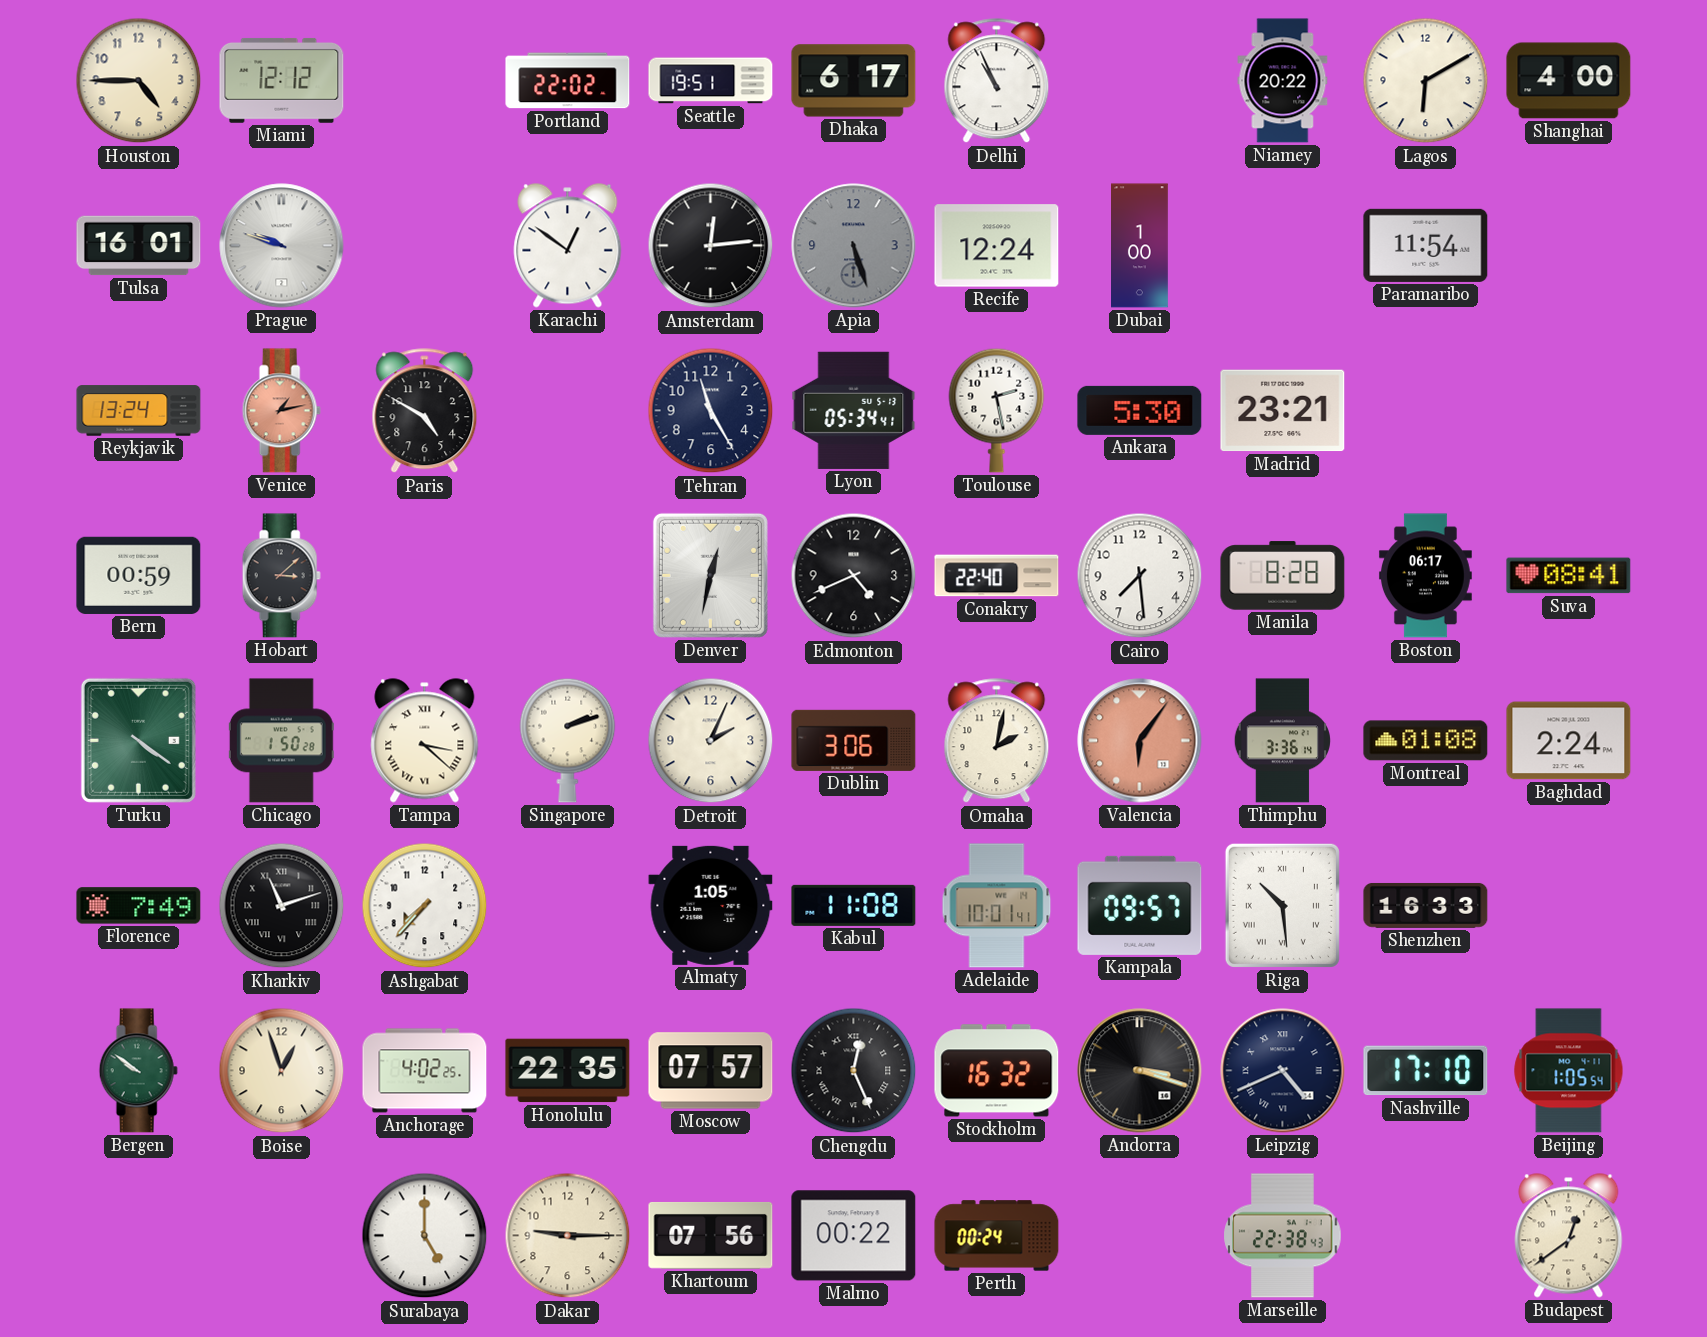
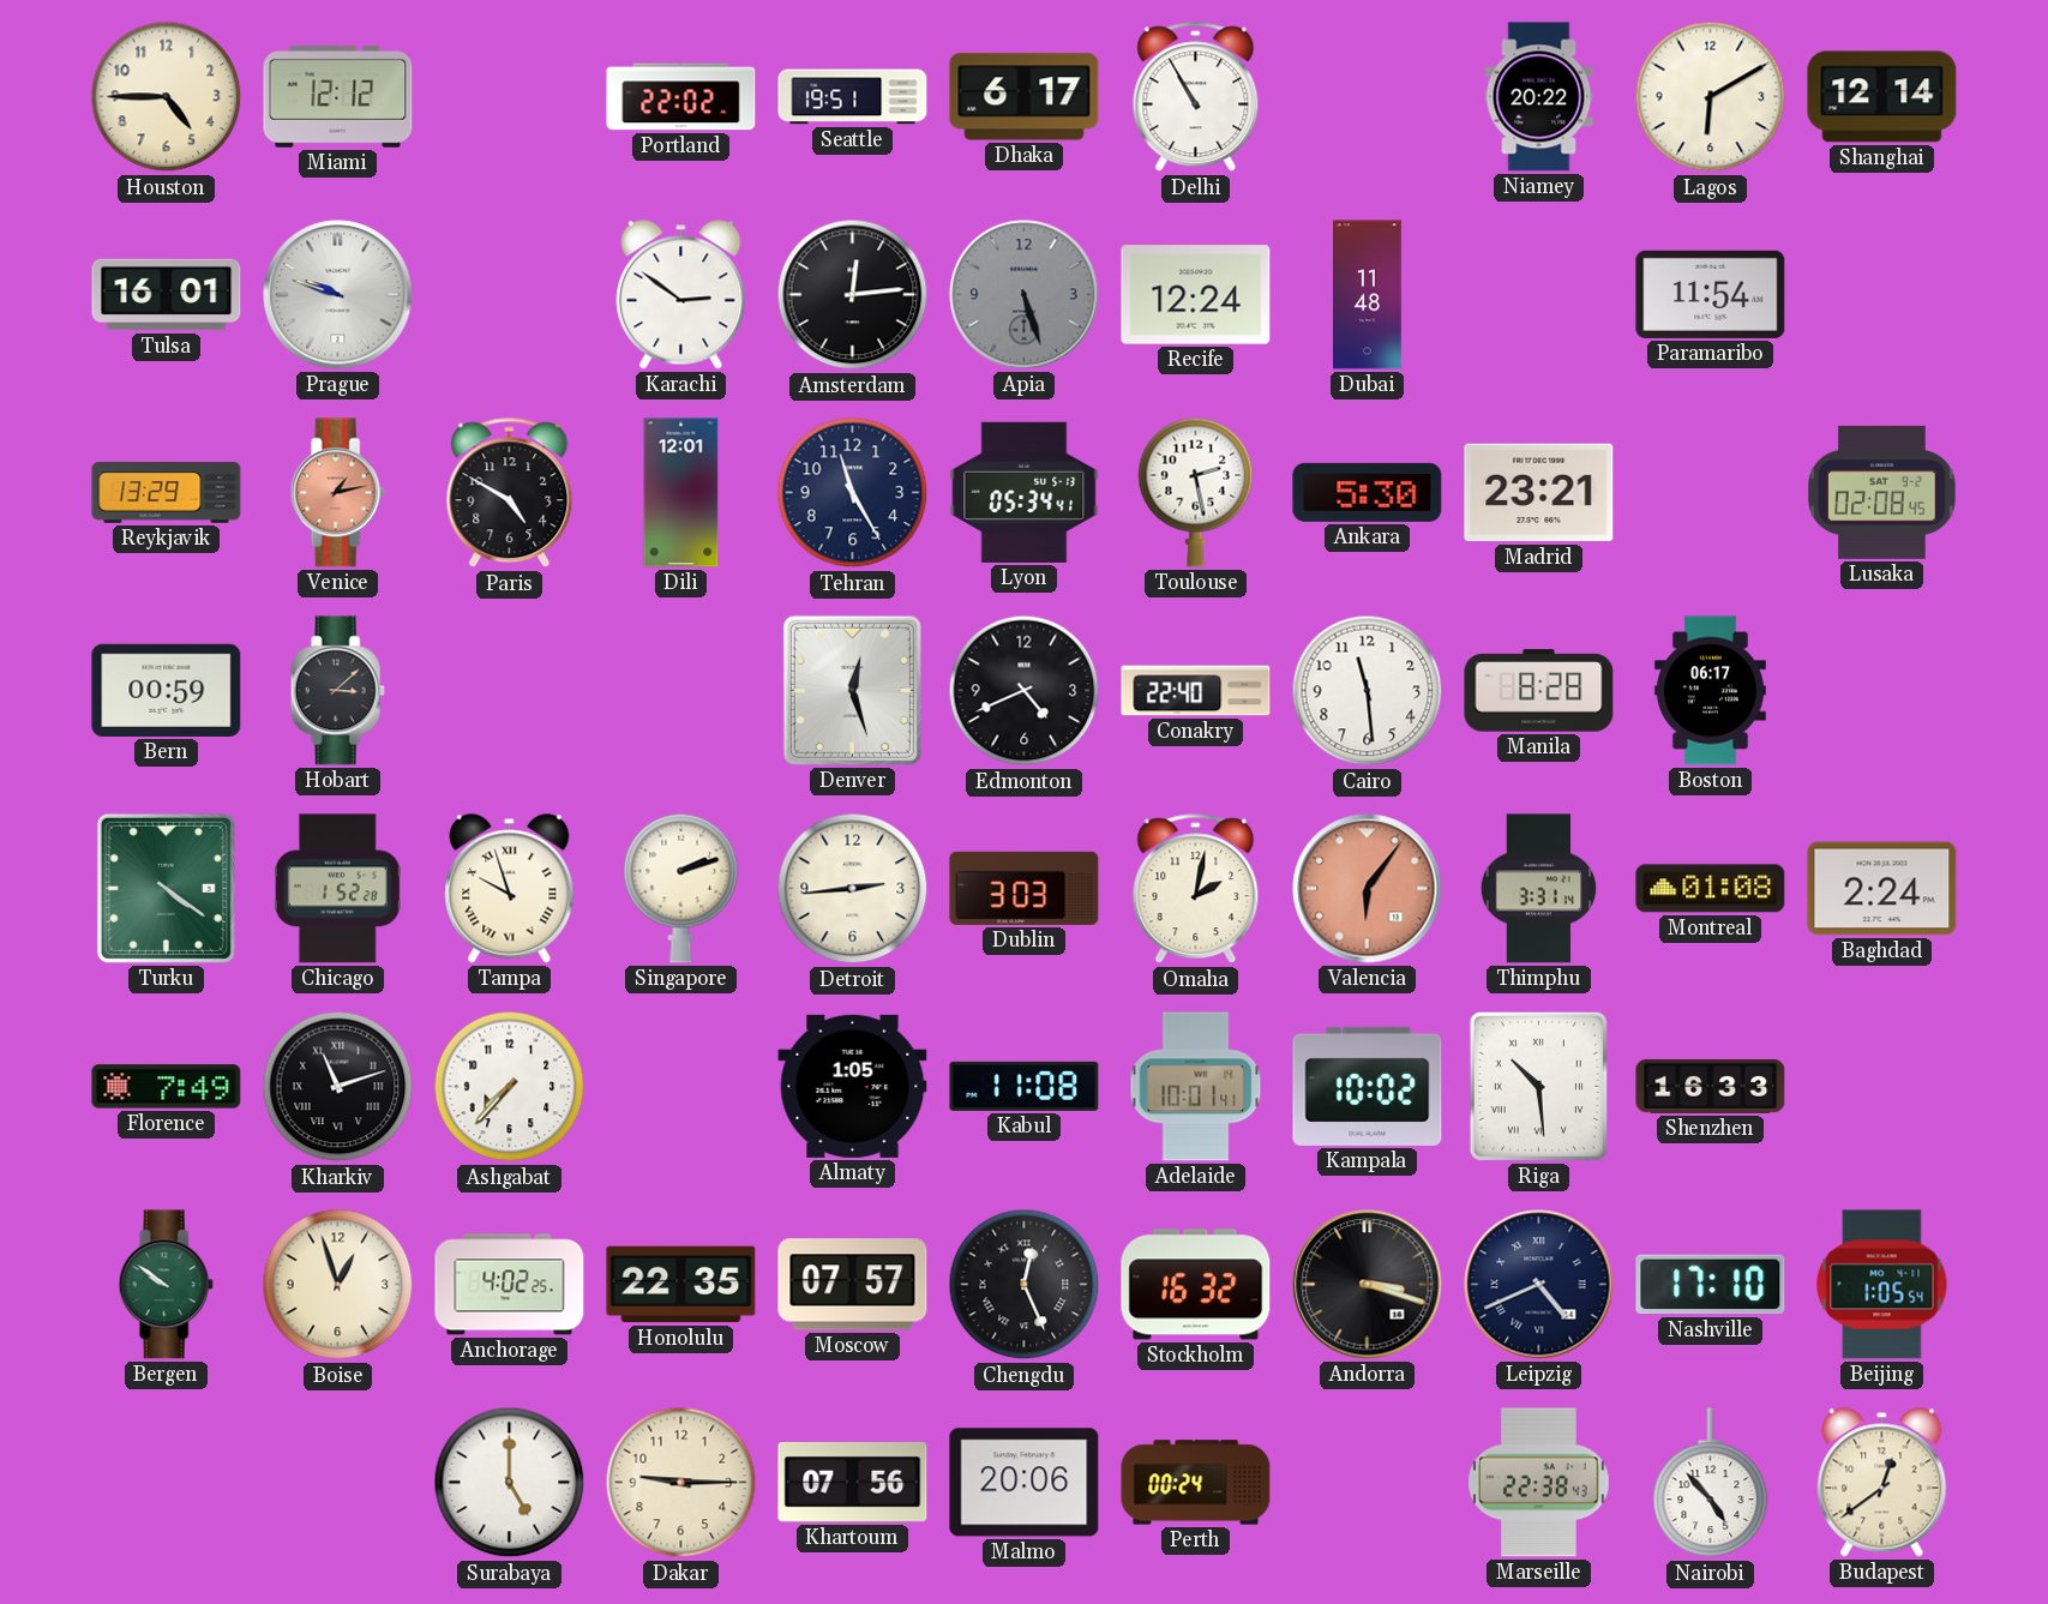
Delhi: 10:56 -> 10:55
Shanghai: 4:00 -> 12:14
Karachi: 12:51 -> 2:51
Dubai: 1:00 -> 11:48
Reykjavik: 13:24 -> 13:29
Dili: none -> 12:01
Lusaka: none -> 02:08
Denver: 12:32 -> 12:27
Cairo: 7:29 -> 11:29
Suva: 08:41 -> none
Chicago: 1:50 -> 1:52
Tampa: 3:22 -> 9:57
Detroit: 2:04 -> 2:44
Dublin: 3:06 -> 3:03
Thimphu: 3:36 -> 3:31
Kampala: 09:57 -> 10:02
Malmo: 00:22 -> 20:06
Nairobi: none -> 4:53
